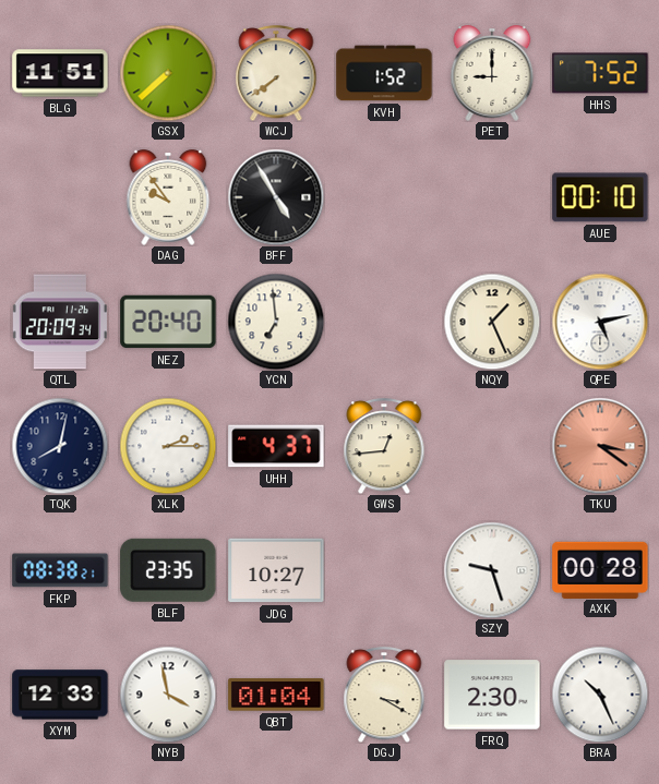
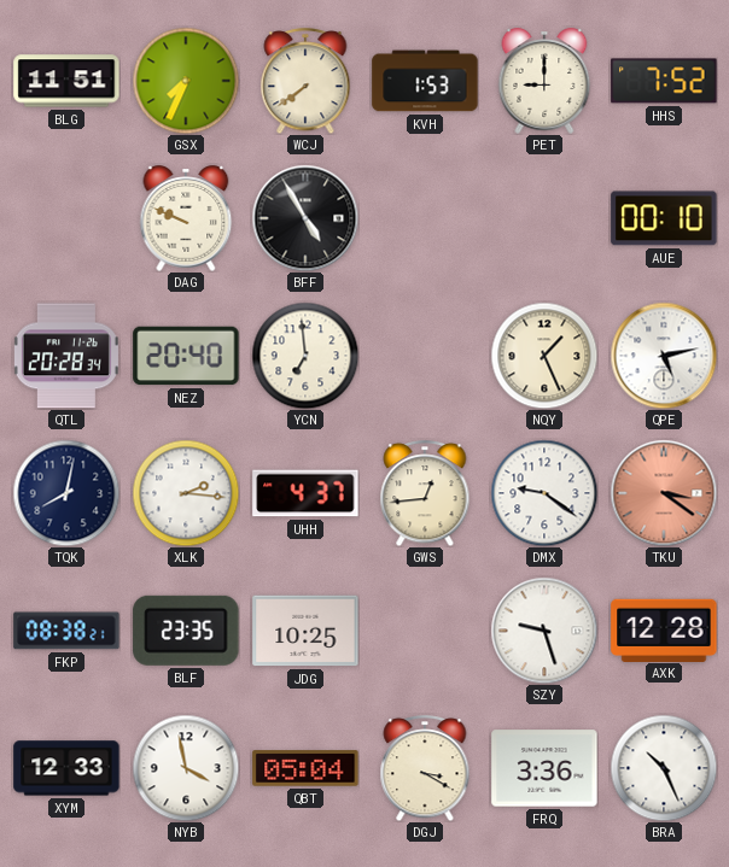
GSX: 7:38 -> 7:34
KVH: 1:52 -> 1:53
DAG: 9:54 -> 9:49
QTL: 20:09 -> 20:28
XLK: 2:15 -> 2:16
DMX: none -> 9:21
JDG: 10:27 -> 10:25
AXK: 00:28 -> 12:28
QBT: 01:04 -> 05:04
FRQ: 2:30 -> 3:36
